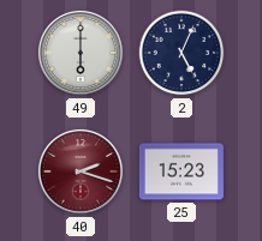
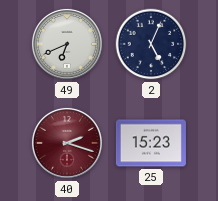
49: 6:00 -> 6:41
